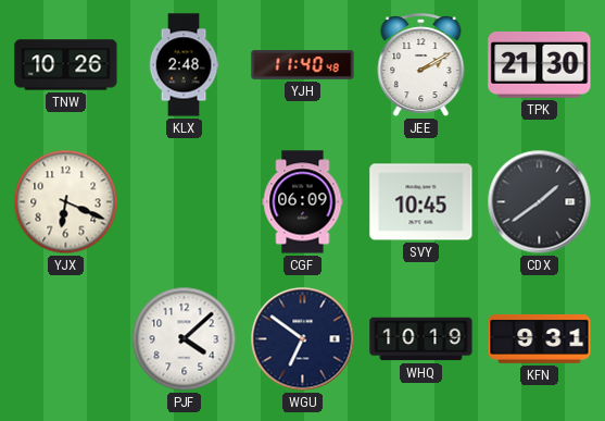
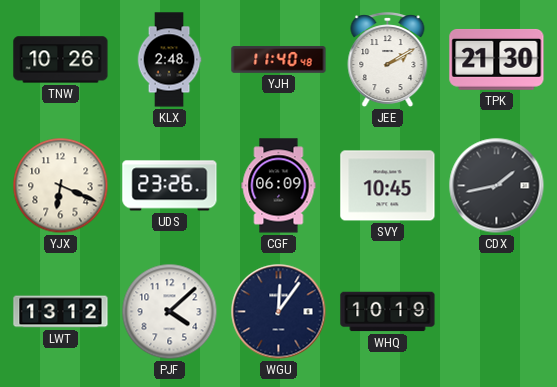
UDS: none -> 23:26
CDX: 1:39 -> 1:43
LWT: none -> 13:12
WGU: 6:51 -> 12:06
KFN: 9:31 -> none
